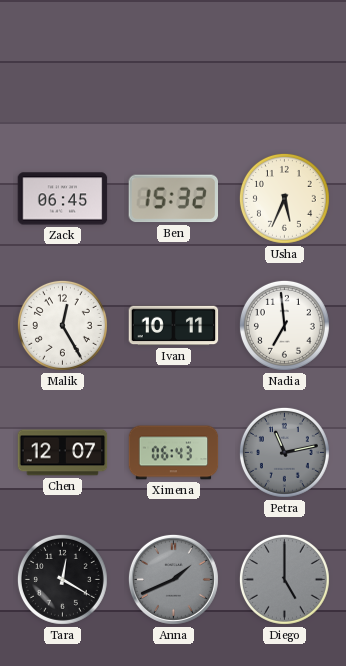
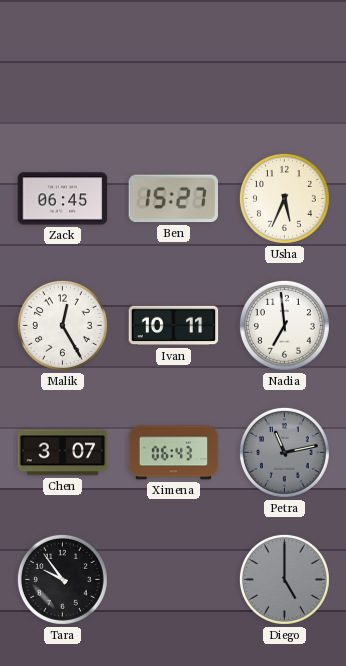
Ben: 15:32 -> 15:27
Chen: 12:07 -> 3:07
Tara: 12:20 -> 9:54
Anna: 1:41 -> none
